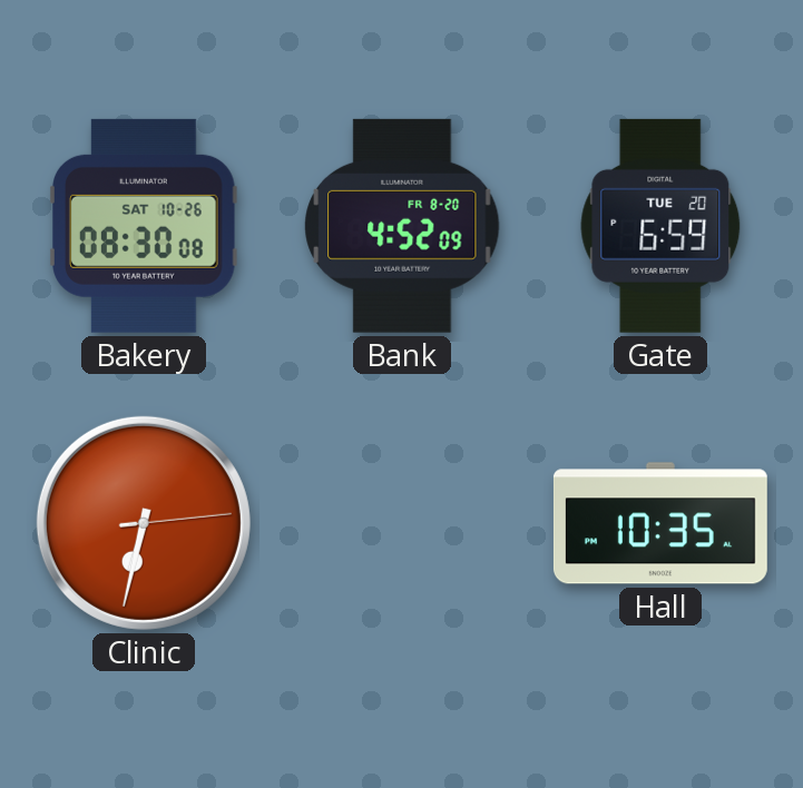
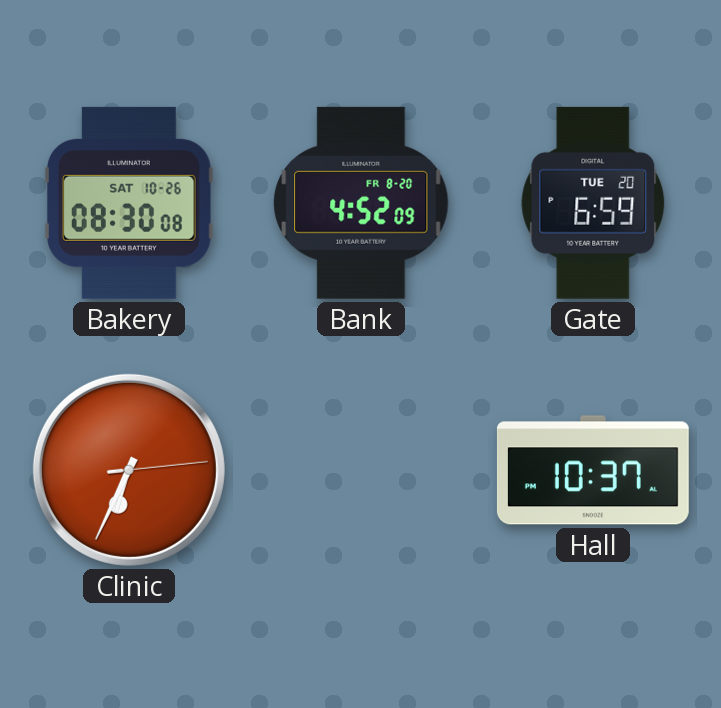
Clinic: 6:32 -> 6:34
Hall: 10:35 -> 10:37
